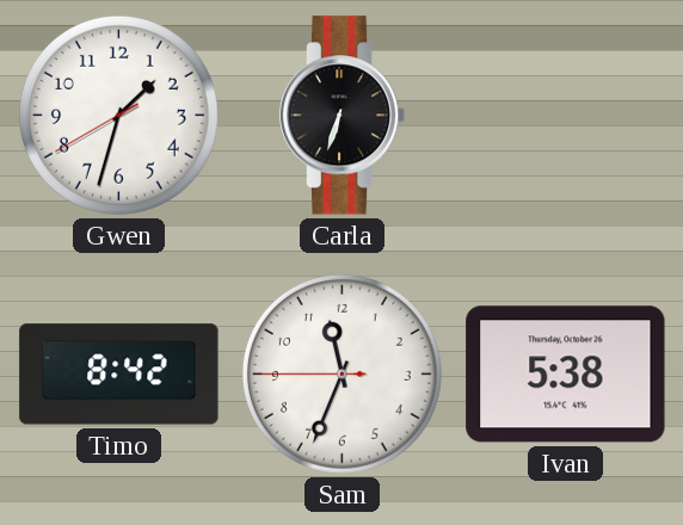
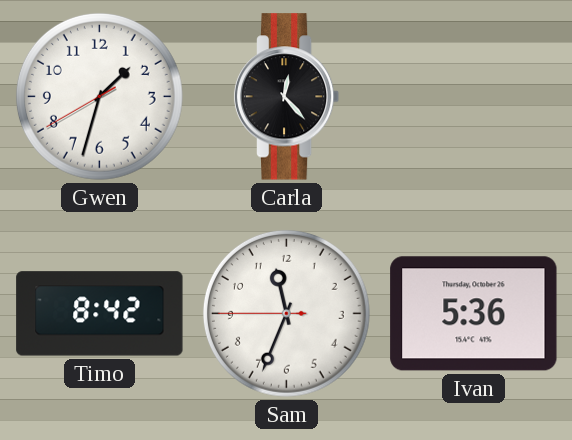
Carla: 6:33 -> 12:23
Ivan: 5:38 -> 5:36
